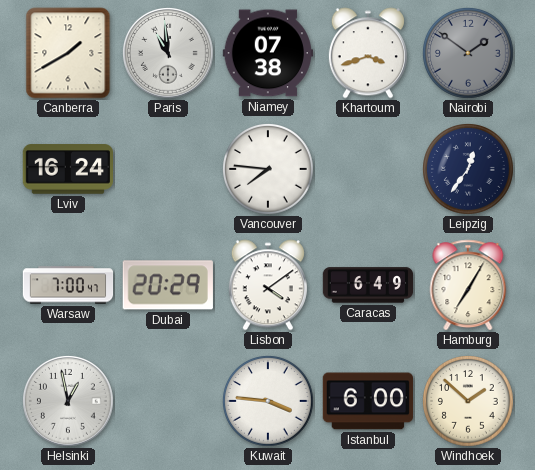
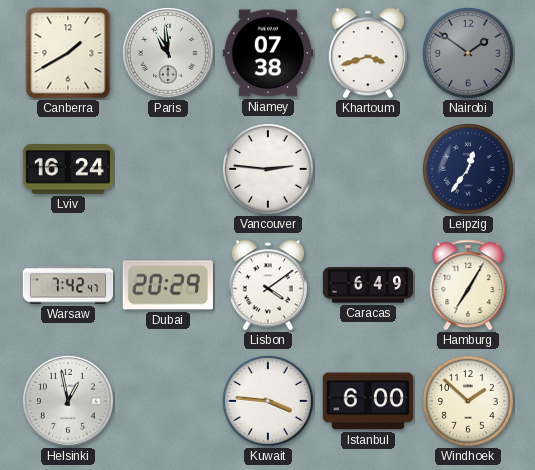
Vancouver: 7:46 -> 2:46
Warsaw: 7:00 -> 7:42
